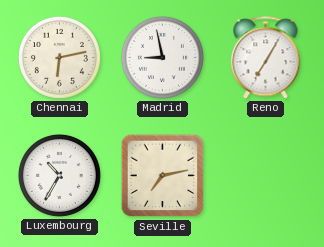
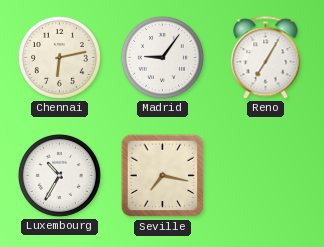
Madrid: 8:58 -> 9:06
Seville: 7:13 -> 7:17
